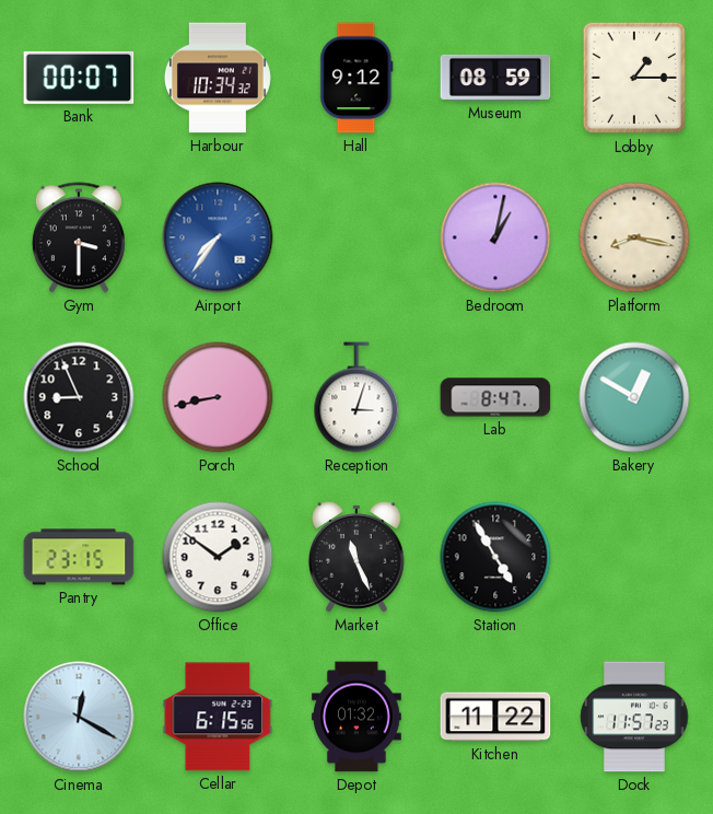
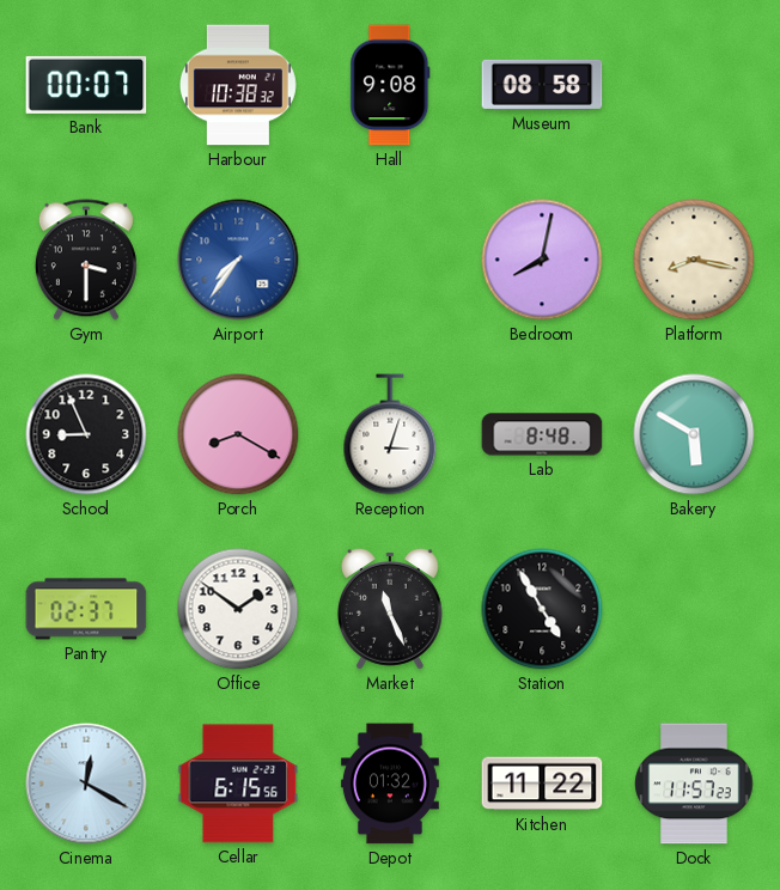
Harbour: 10:34 -> 10:38
Hall: 9:12 -> 9:08
Museum: 08:59 -> 08:58
Lobby: 1:15 -> none
Bedroom: 1:02 -> 8:02
Porch: 8:43 -> 8:20
Lab: 8:47 -> 8:48
Bakery: 12:50 -> 5:50
Pantry: 23:15 -> 02:37
